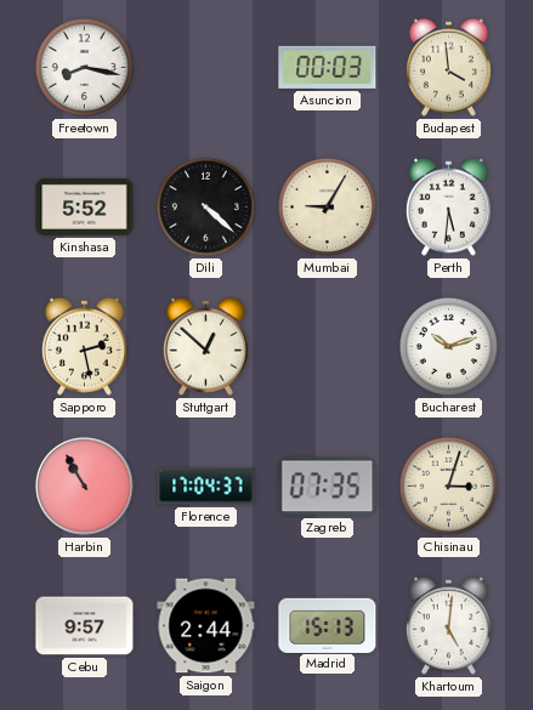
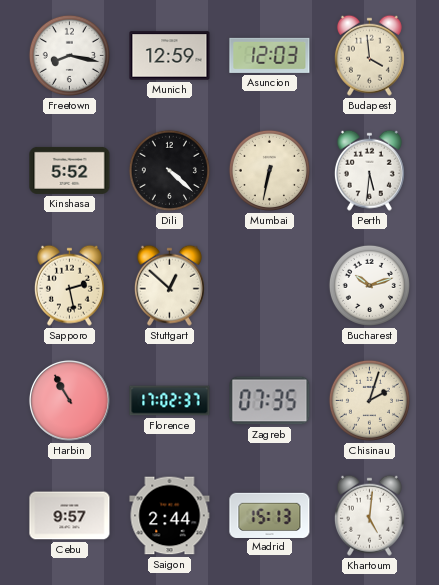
Munich: none -> 12:59
Asuncion: 00:03 -> 12:03
Mumbai: 9:05 -> 6:32
Florence: 17:04 -> 17:02
Chisinau: 3:03 -> 2:03
